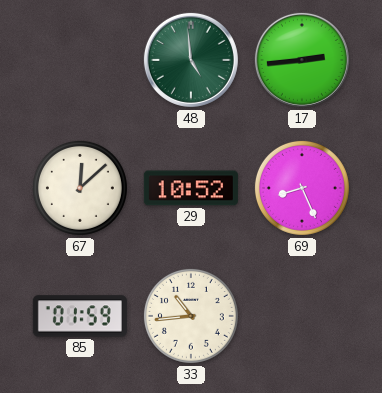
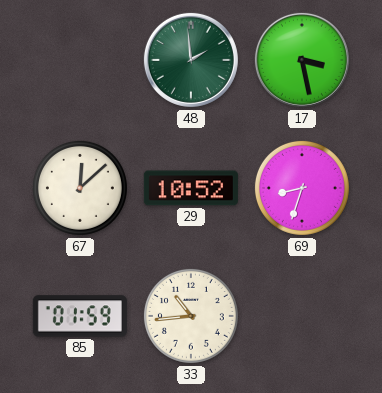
48: 4:59 -> 1:59
17: 2:44 -> 3:28
69: 8:26 -> 8:33
